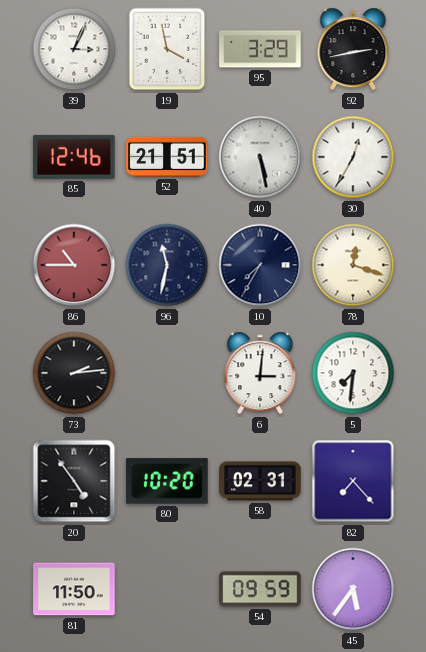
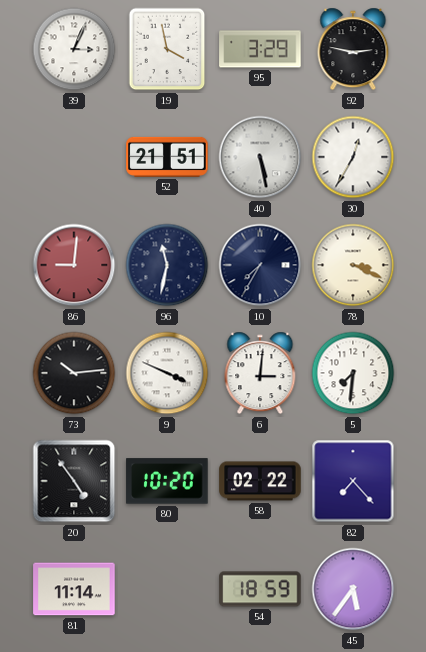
92: 2:43 -> 2:47
85: 12:46 -> none
86: 10:45 -> 9:01
78: 12:18 -> 3:19
73: 2:14 -> 10:14
9: none -> 3:49
58: 02:31 -> 02:22
81: 11:50 -> 11:14
54: 09:59 -> 18:59
